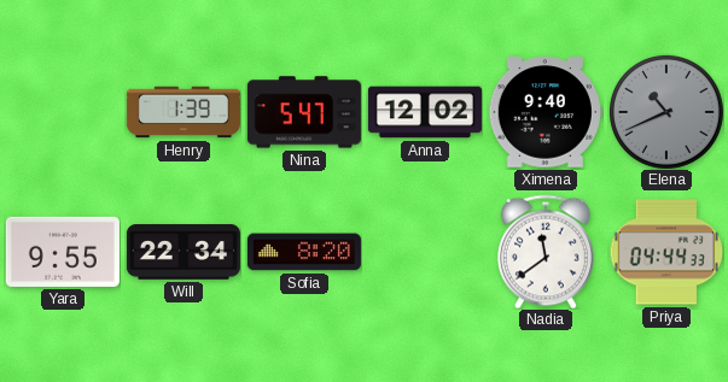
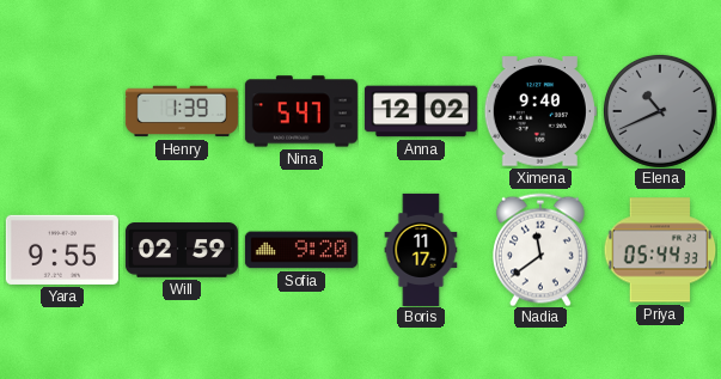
Will: 22:34 -> 02:59
Sofia: 8:20 -> 9:20
Boris: none -> 11:17
Priya: 04:44 -> 05:44
